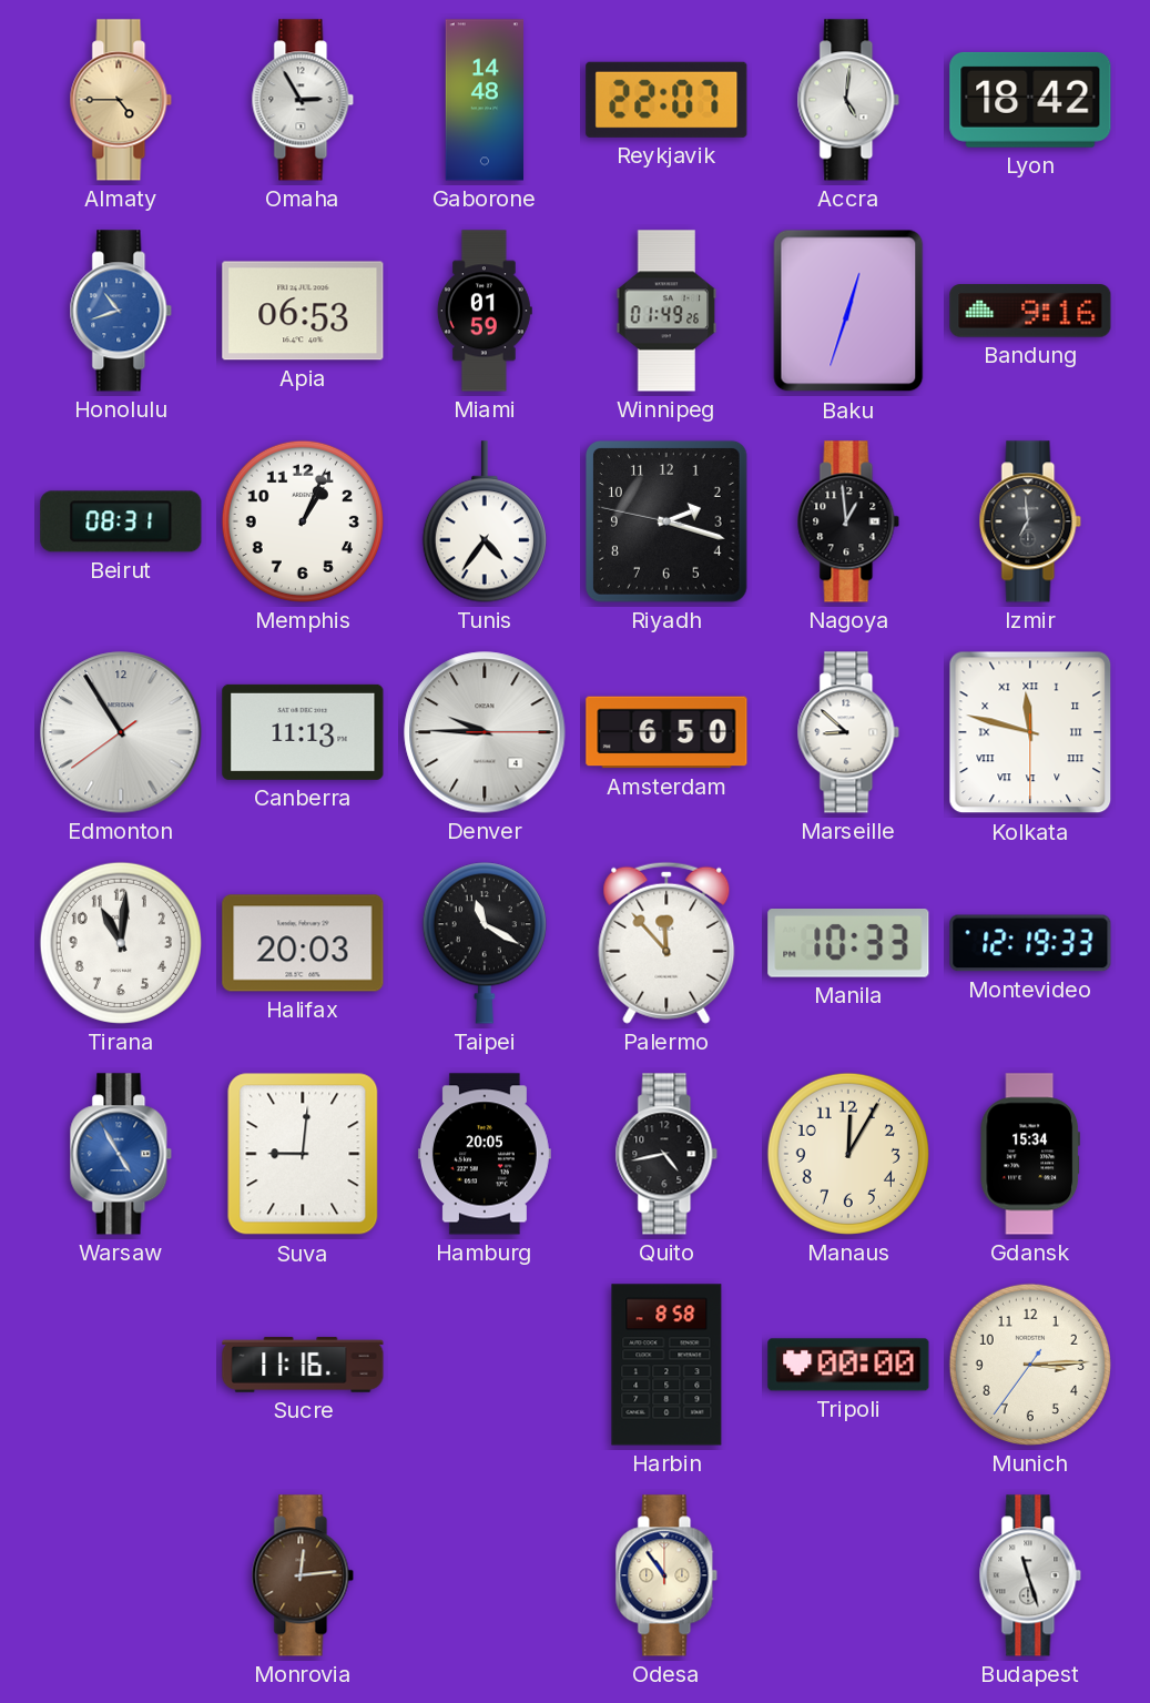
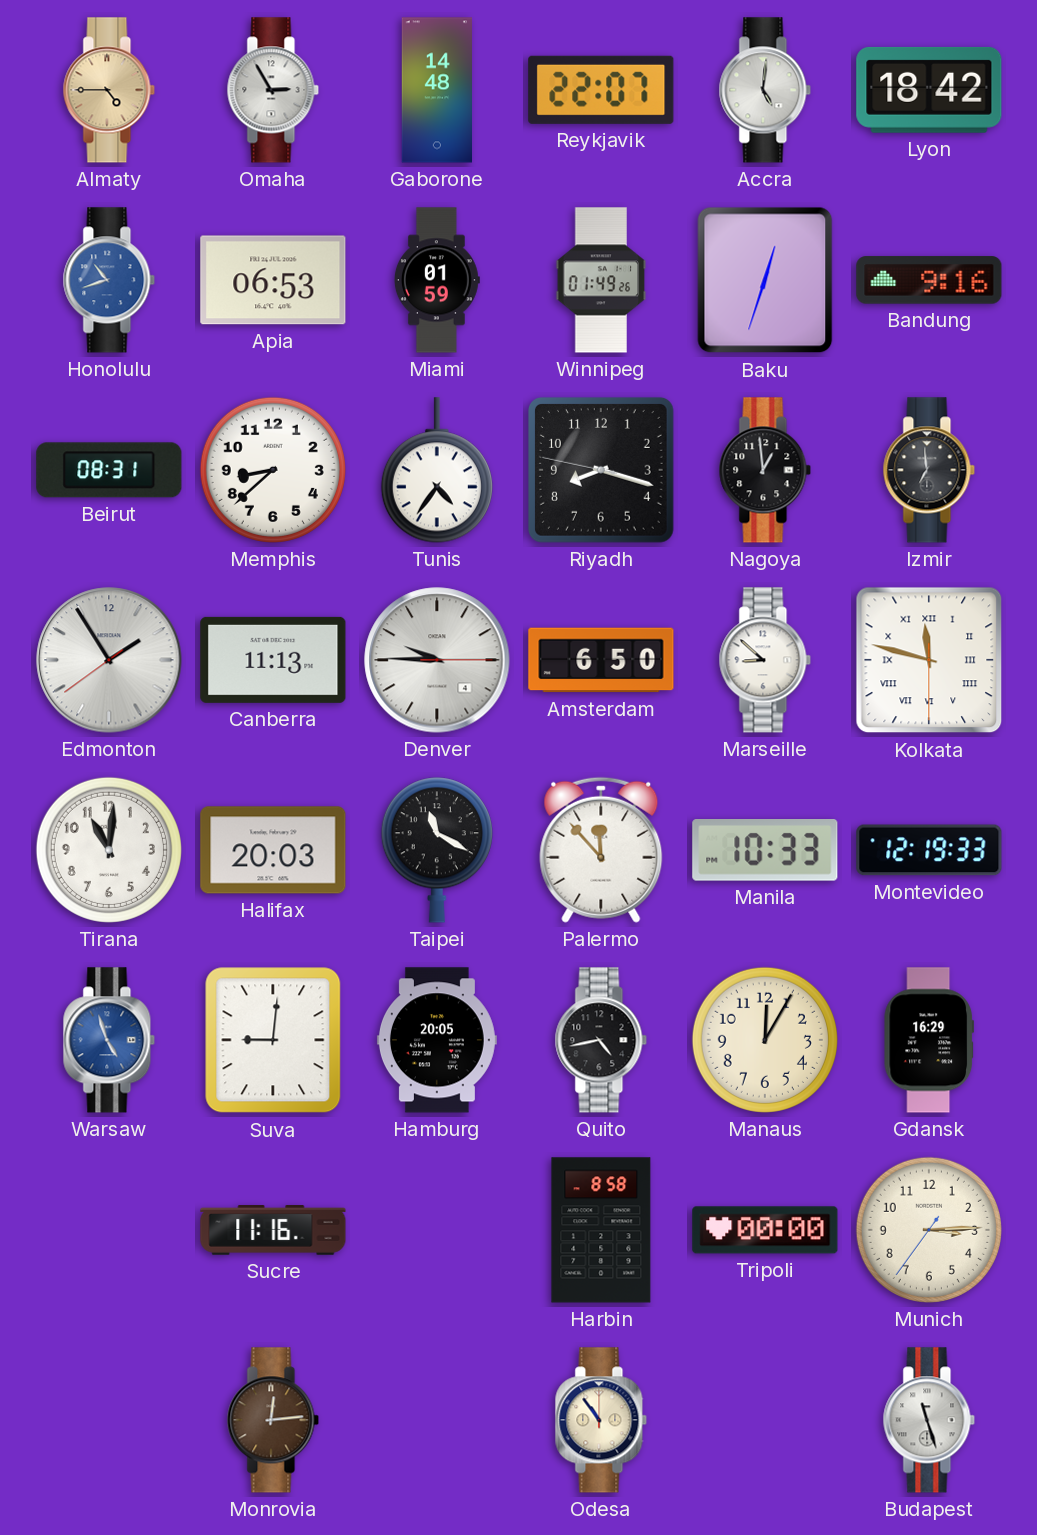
Memphis: 1:04 -> 8:38
Riyadh: 2:17 -> 8:17
Edmonton: 10:54 -> 1:54
Warsaw: 4:55 -> 4:57
Gdansk: 15:34 -> 16:29
